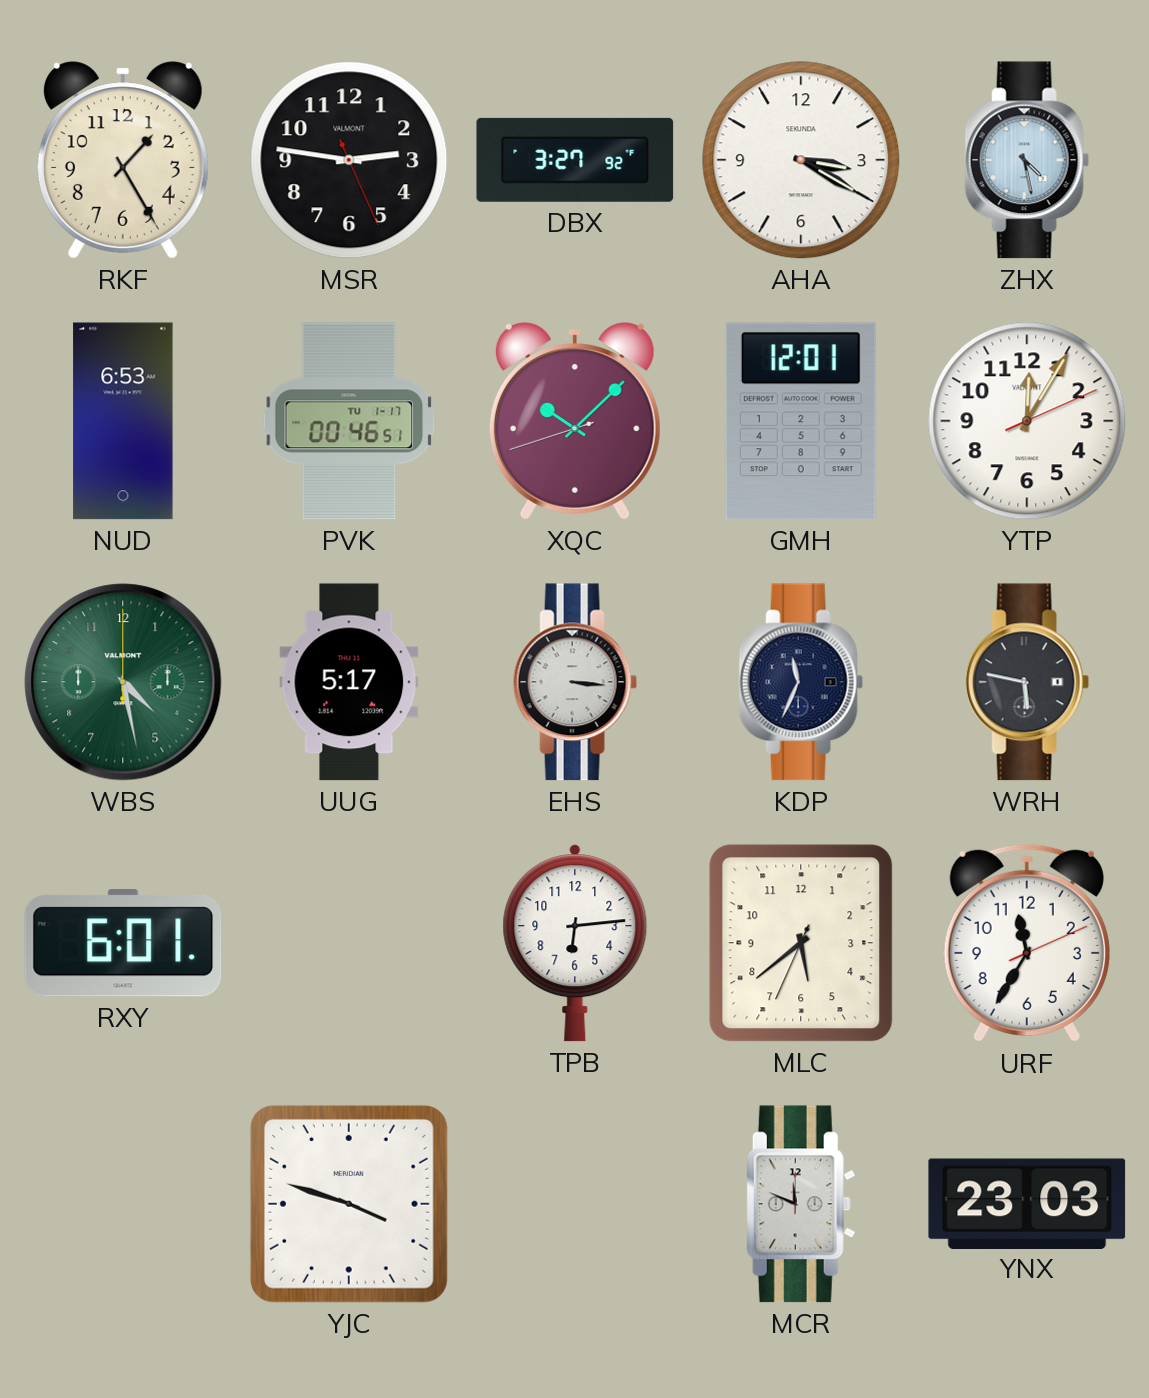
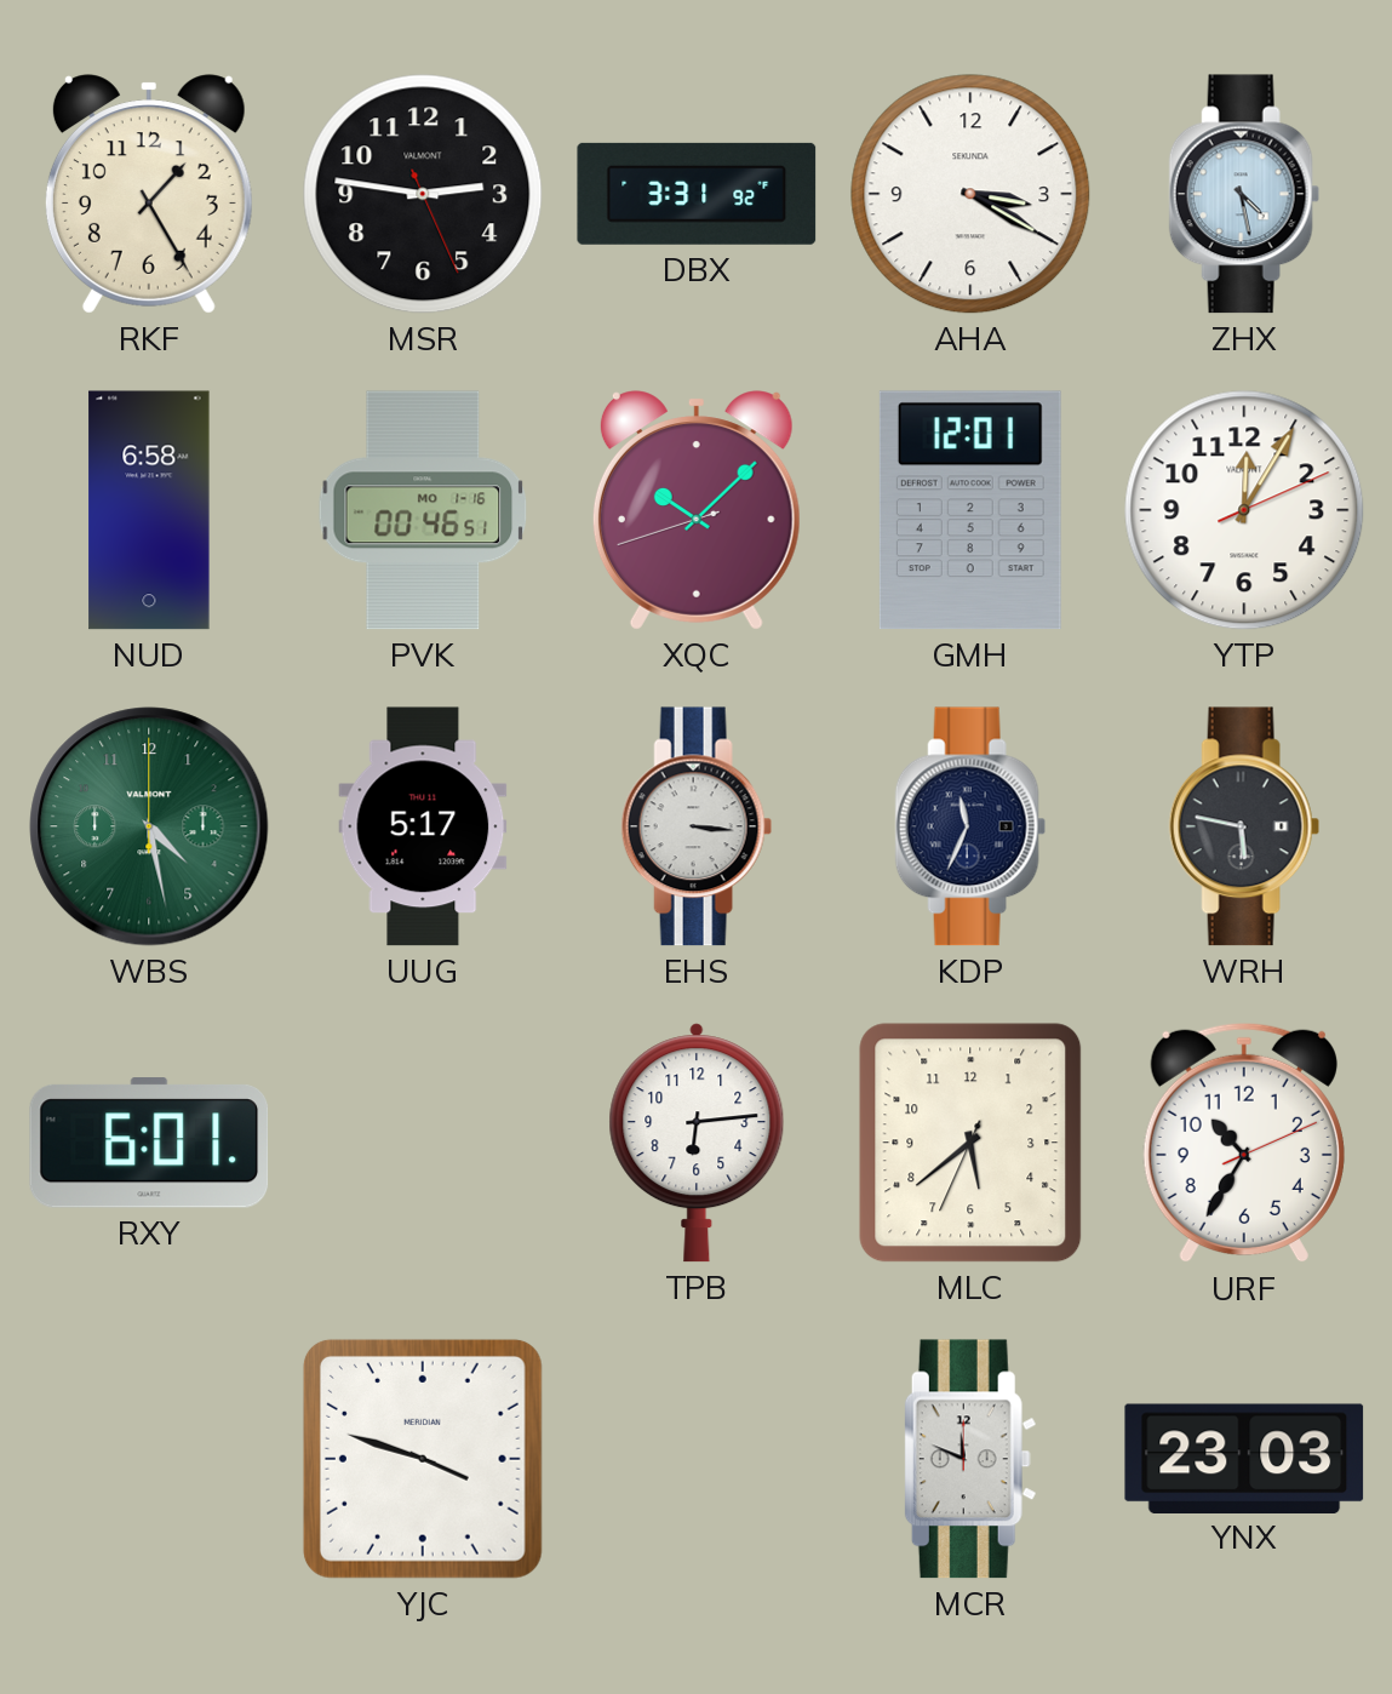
DBX: 3:27 -> 3:31
NUD: 6:53 -> 6:58
PVK date: TU 1-17 -> MO 1-16
URF: 11:35 -> 10:35
